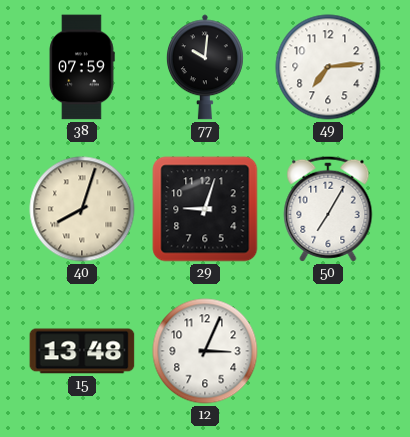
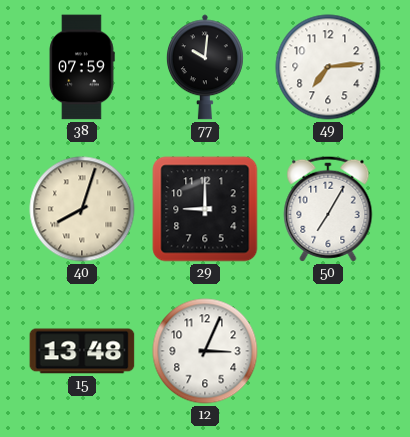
29: 9:03 -> 9:00
